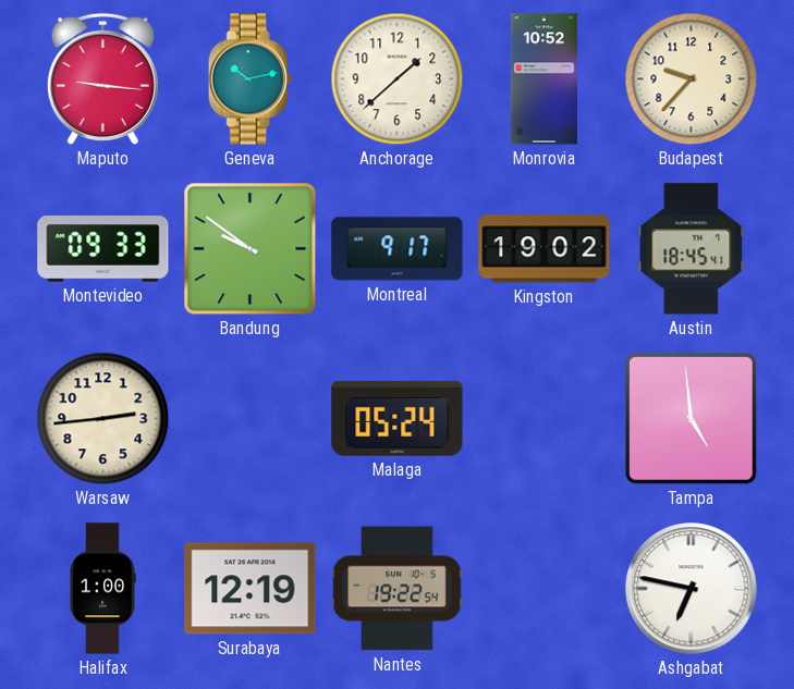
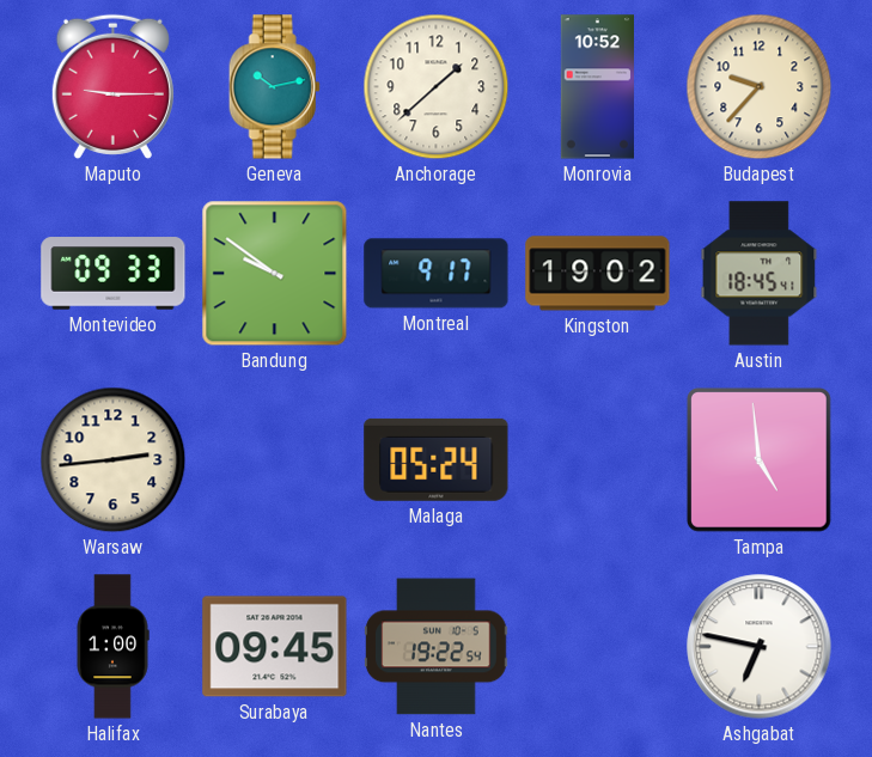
Maputo: 9:16 -> 9:15
Surabaya: 12:19 -> 09:45
